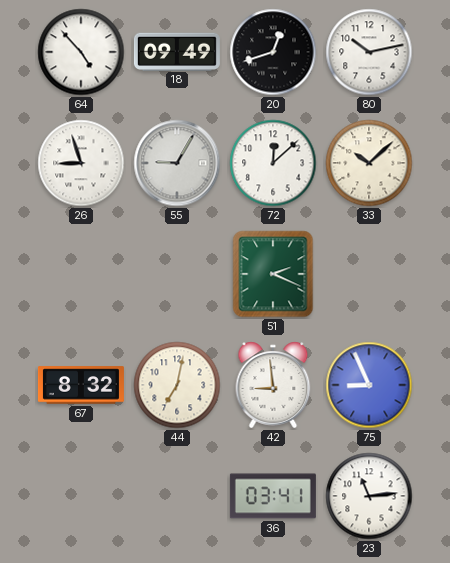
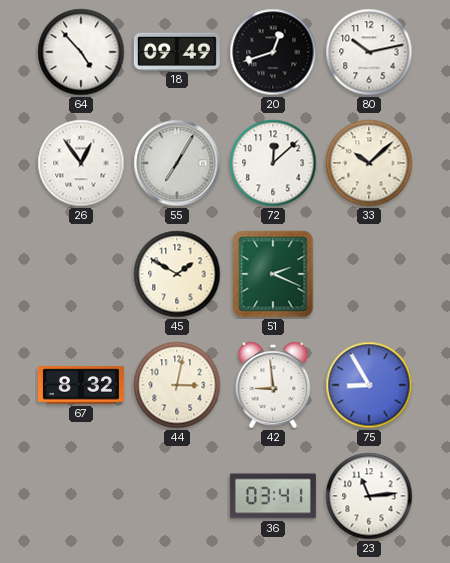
26: 8:57 -> 12:54
55: 9:05 -> 7:05
45: none -> 1:50
44: 7:02 -> 3:02
75: 8:56 -> 8:55
